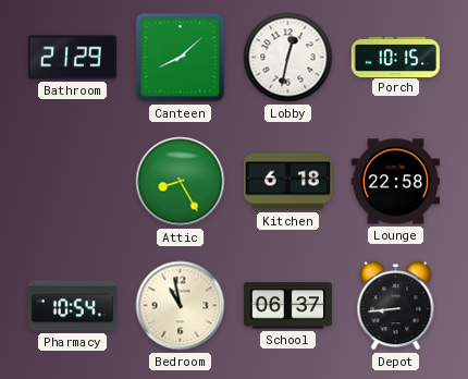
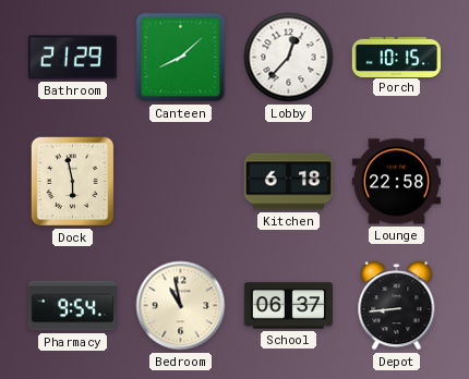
Lobby: 12:32 -> 12:37
Dock: none -> 5:58
Attic: 8:25 -> none
Pharmacy: 10:54 -> 9:54
